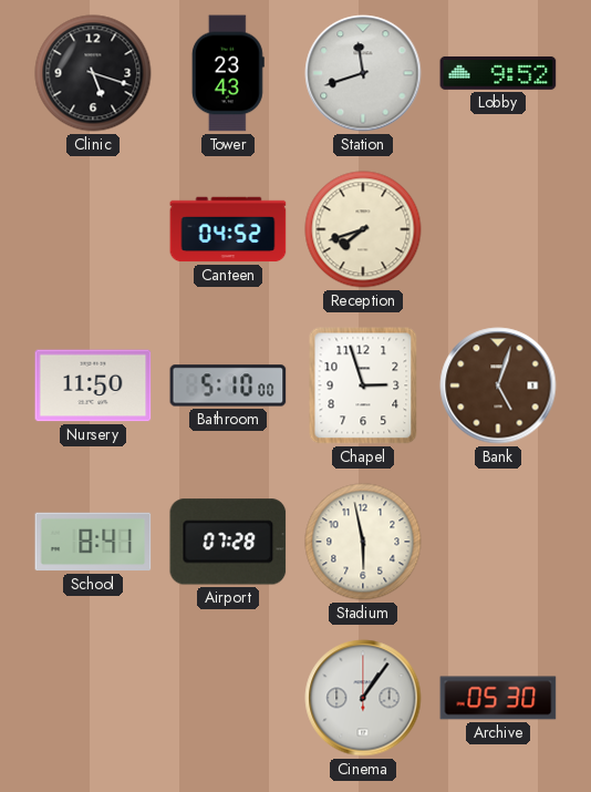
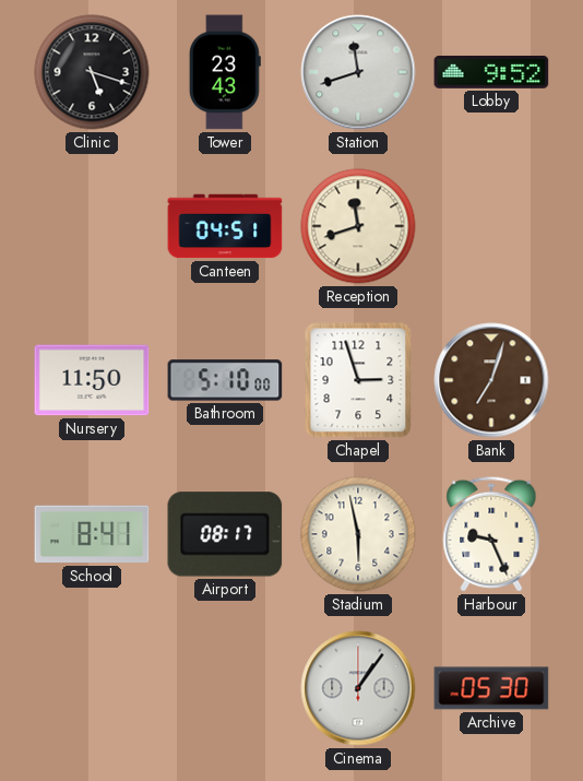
Canteen: 04:52 -> 04:51
Reception: 7:42 -> 11:42
Bank: 5:03 -> 7:03
Airport: 07:28 -> 08:17
Harbour: none -> 9:26
